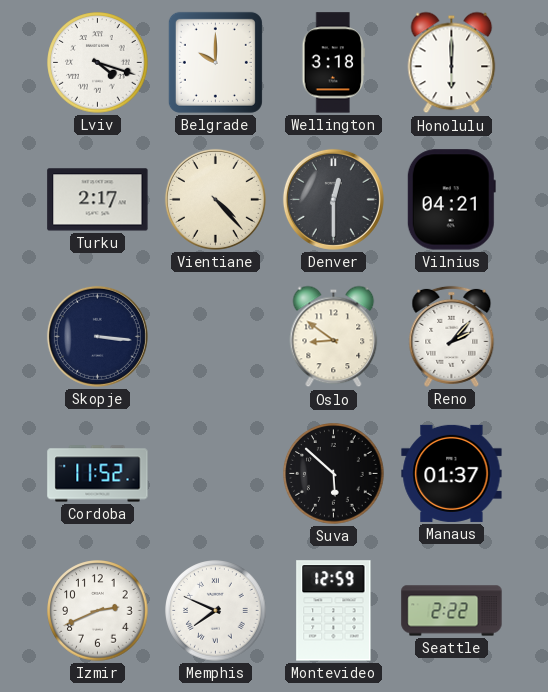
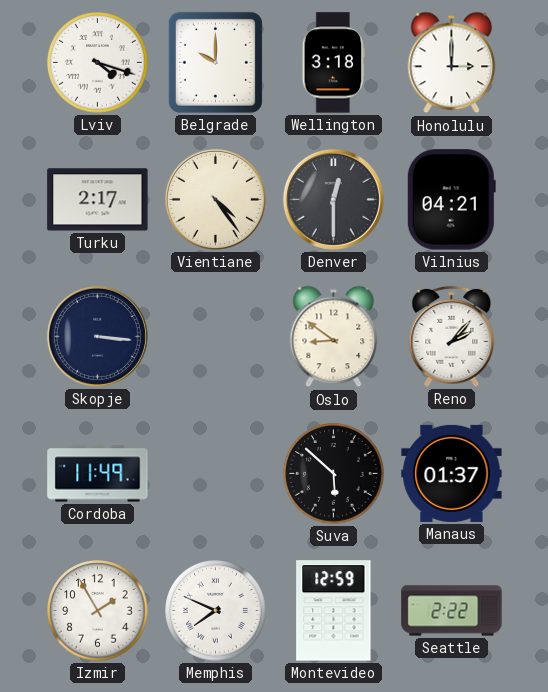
Honolulu: 6:00 -> 3:00
Vientiane: 4:23 -> 4:24
Cordoba: 11:52 -> 11:49
Izmir: 2:41 -> 1:55
